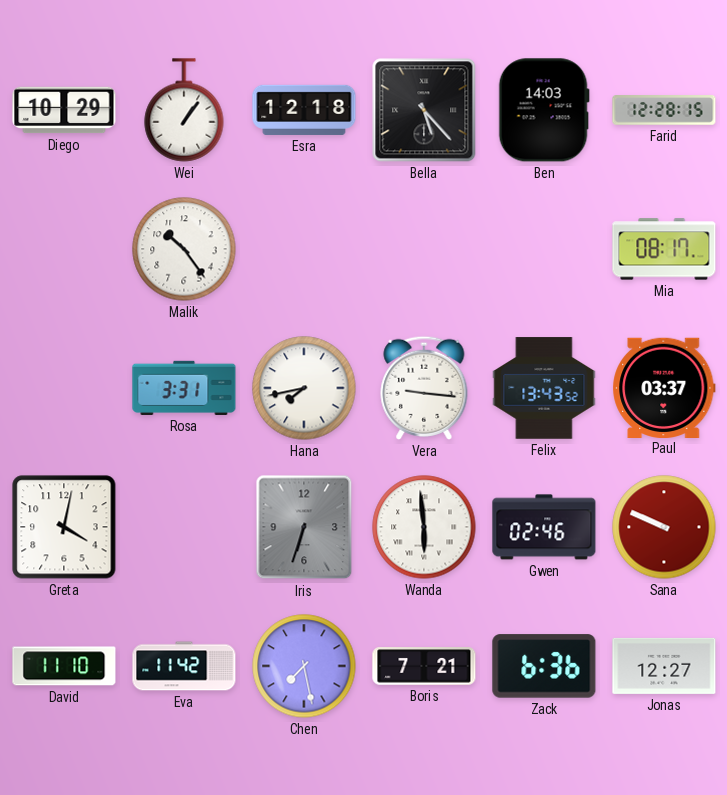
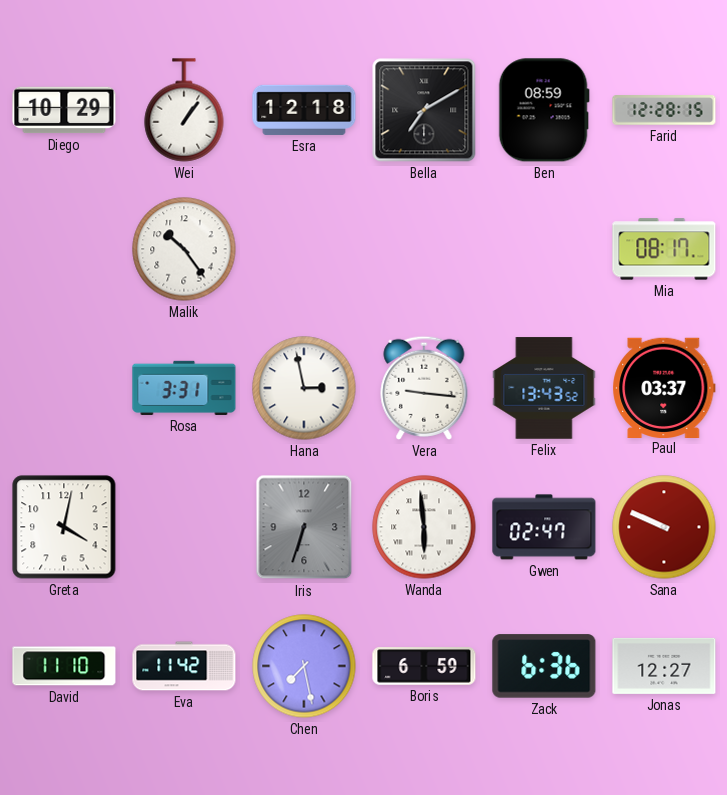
Bella: 5:23 -> 7:10
Ben: 14:03 -> 08:59
Hana: 7:43 -> 2:58
Gwen: 02:46 -> 02:47
Boris: 7:21 -> 6:59
